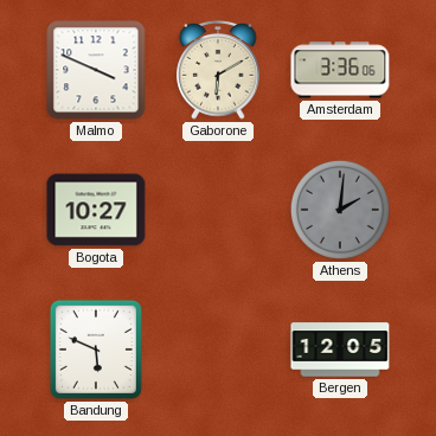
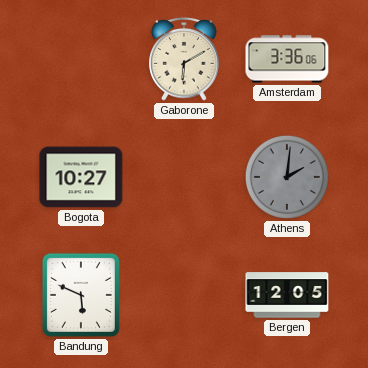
Malmo: 3:49 -> none
